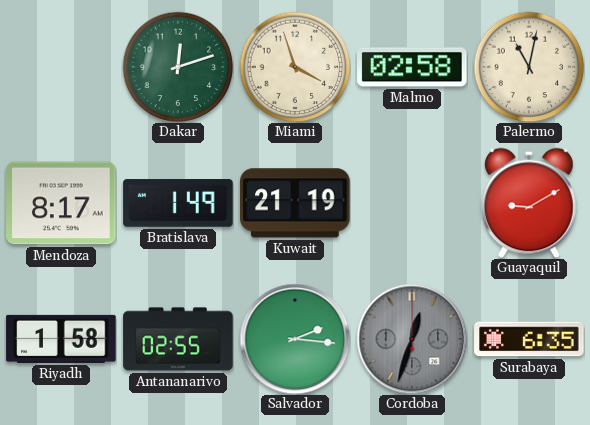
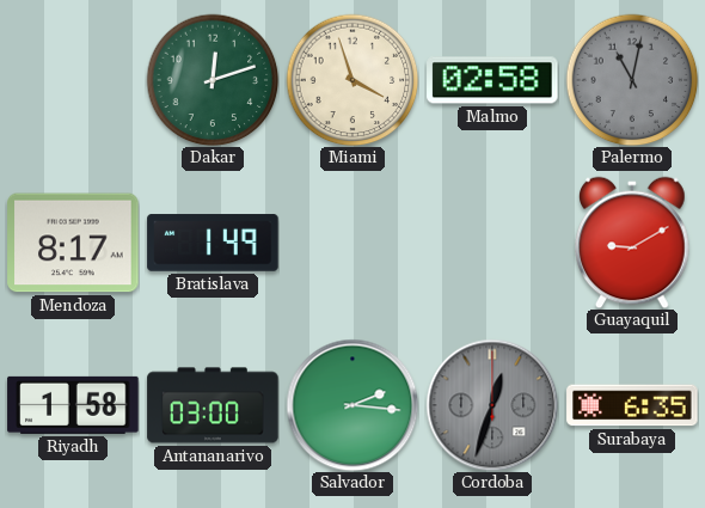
Palermo dial: cream -> grey
Kuwait: 21:19 -> none
Antananarivo: 02:55 -> 03:00
